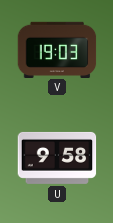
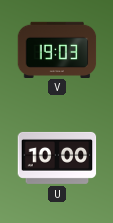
U: 9:58 -> 10:00
